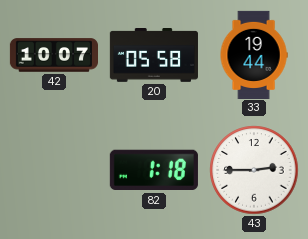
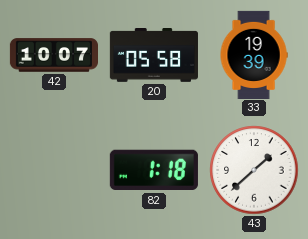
33: 19:44 -> 19:39
43: 2:45 -> 1:38
